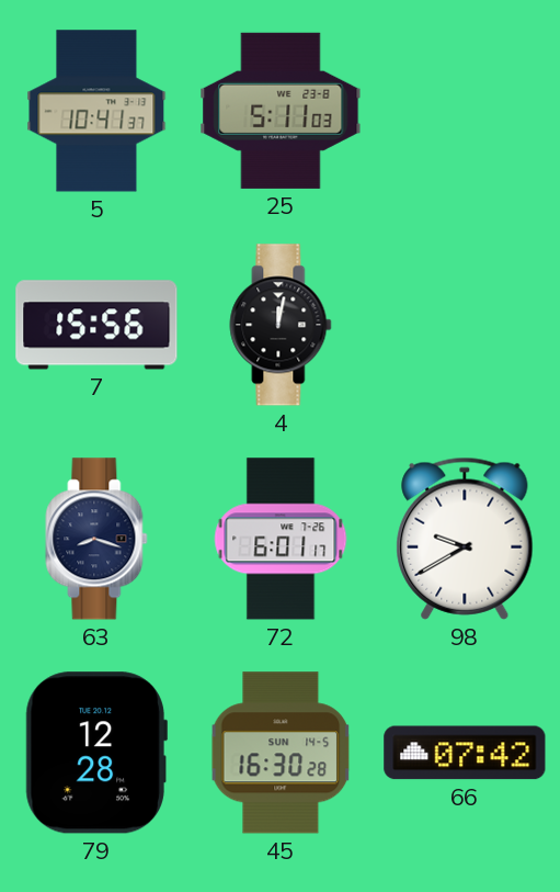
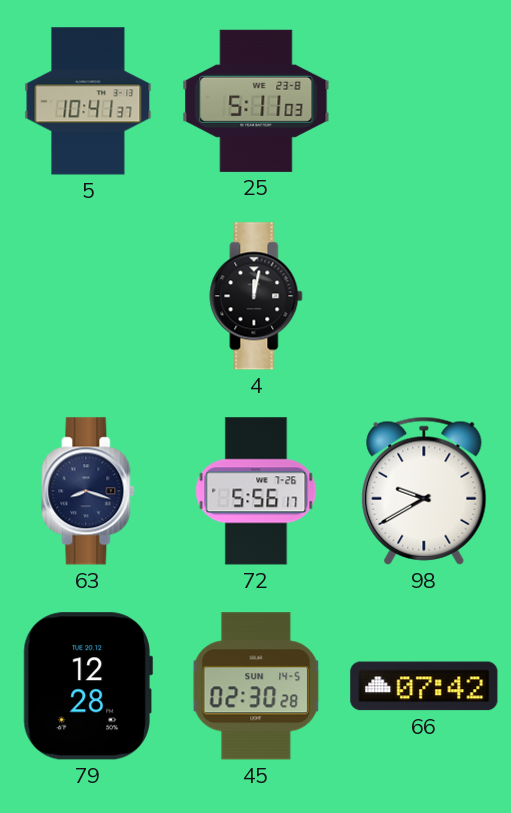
7: 15:56 -> none
72: 6:01 -> 5:56
45: 16:30 -> 02:30
